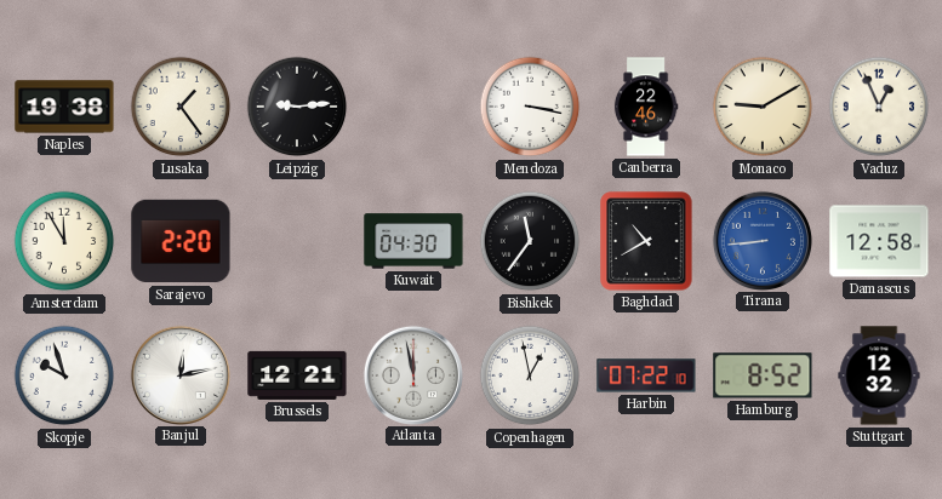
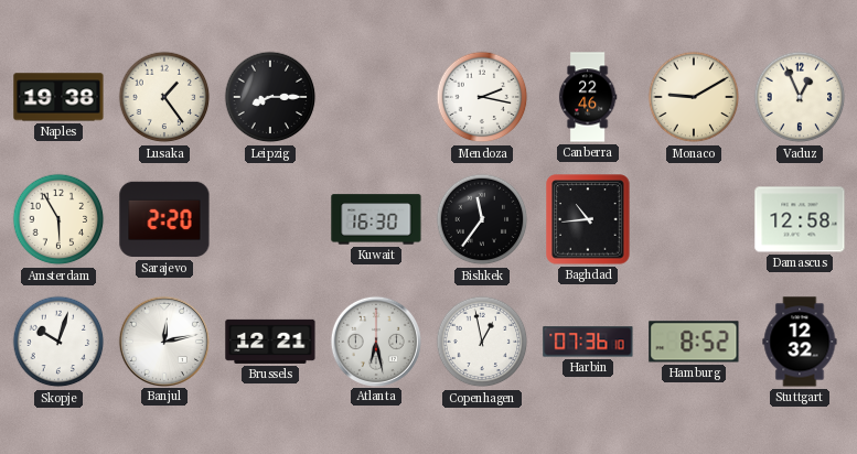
Leipzig: 9:14 -> 8:15
Mendoza: 3:17 -> 2:17
Amsterdam: 11:55 -> 5:55
Kuwait: 04:30 -> 16:30
Baghdad: 10:40 -> 10:44
Tirana: 8:44 -> none
Skopje: 9:57 -> 10:03
Atlanta: 11:58 -> 6:28
Harbin: 07:22 -> 07:36
